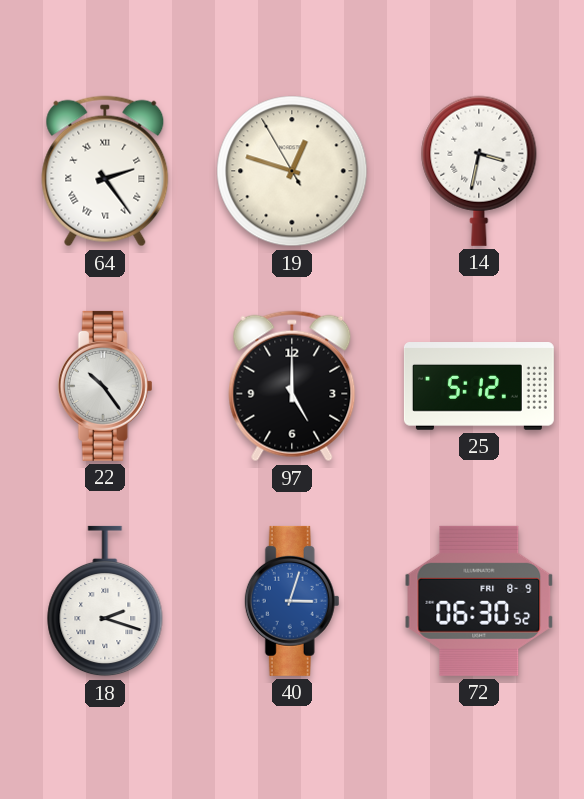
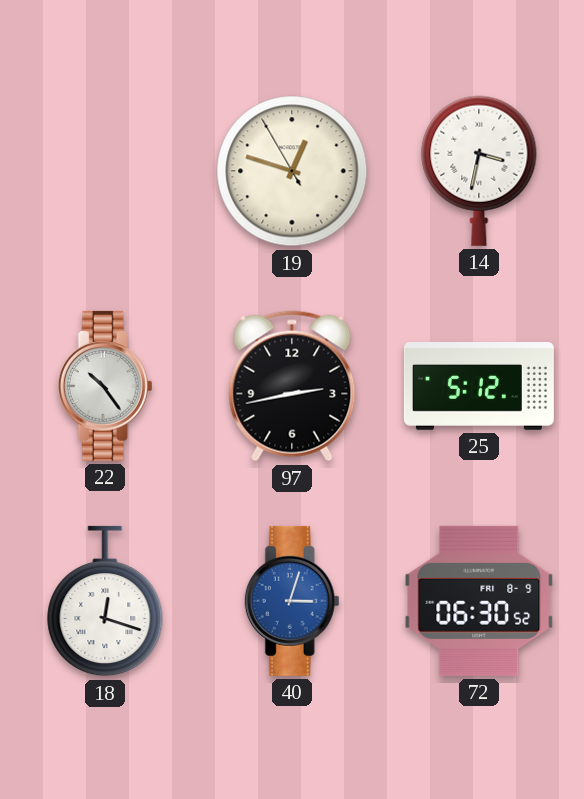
64: 2:24 -> none
97: 5:00 -> 2:43
18: 2:18 -> 12:18
